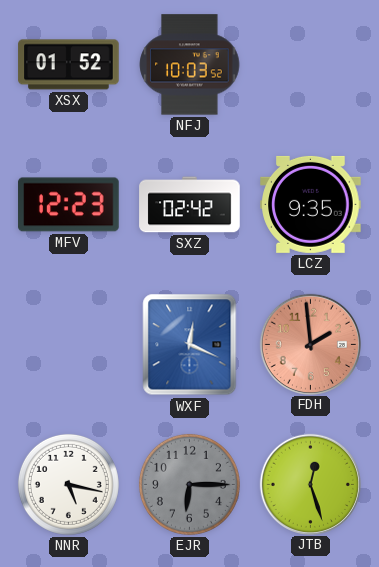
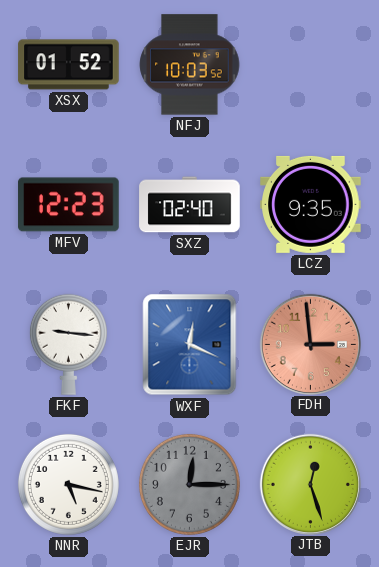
SXZ: 02:42 -> 02:40
FKF: none -> 9:16
FDH: 1:59 -> 2:59
EJR: 6:15 -> 12:15
